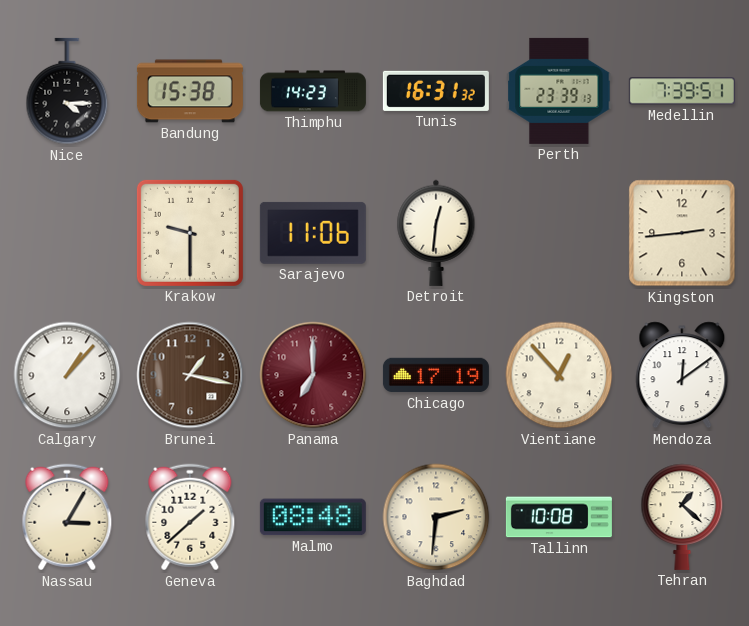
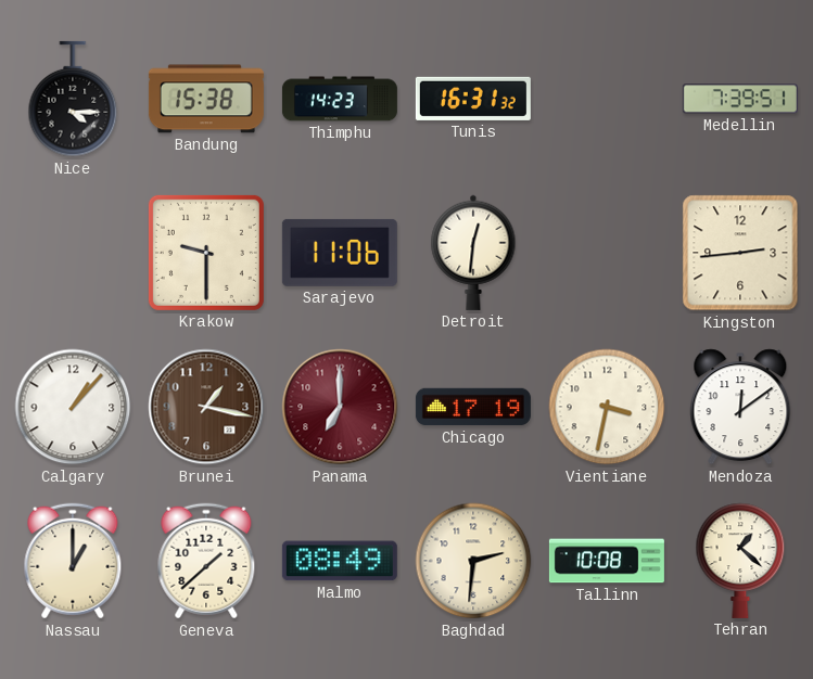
Perth: 23:39 -> none
Vientiane: 12:53 -> 3:32
Nassau: 3:05 -> 1:00
Malmo: 08:48 -> 08:49
